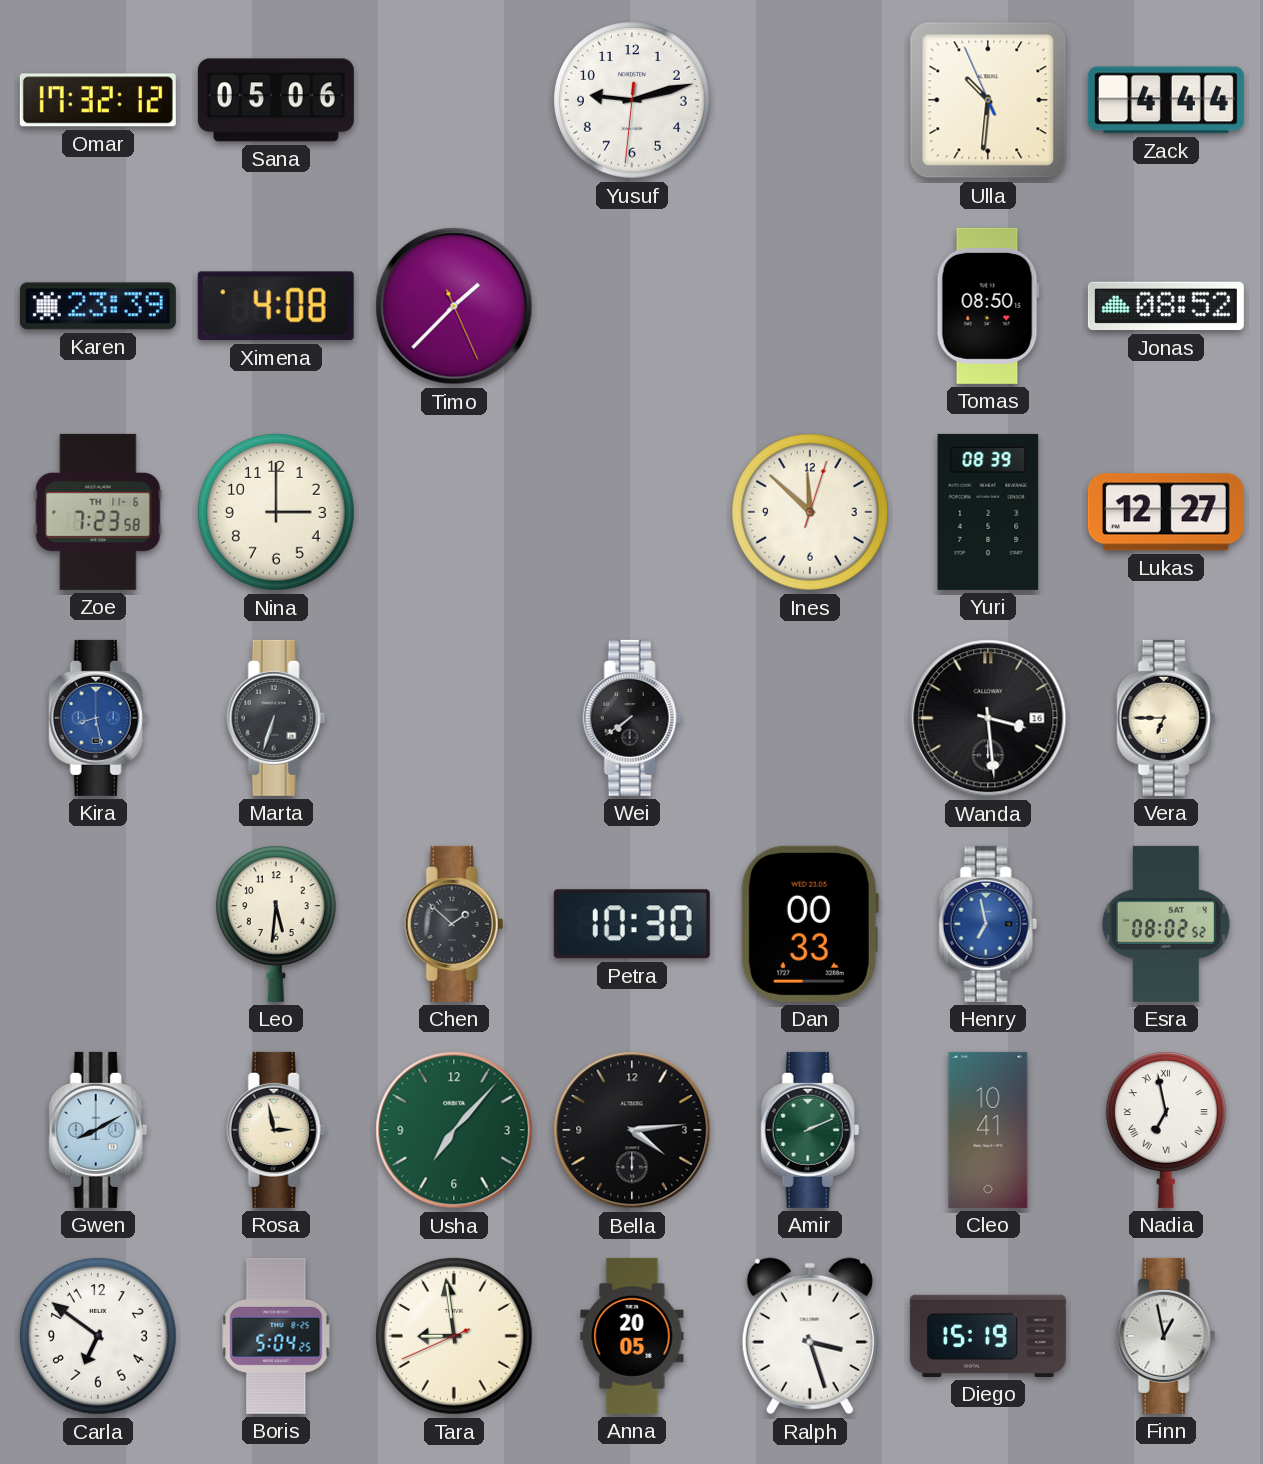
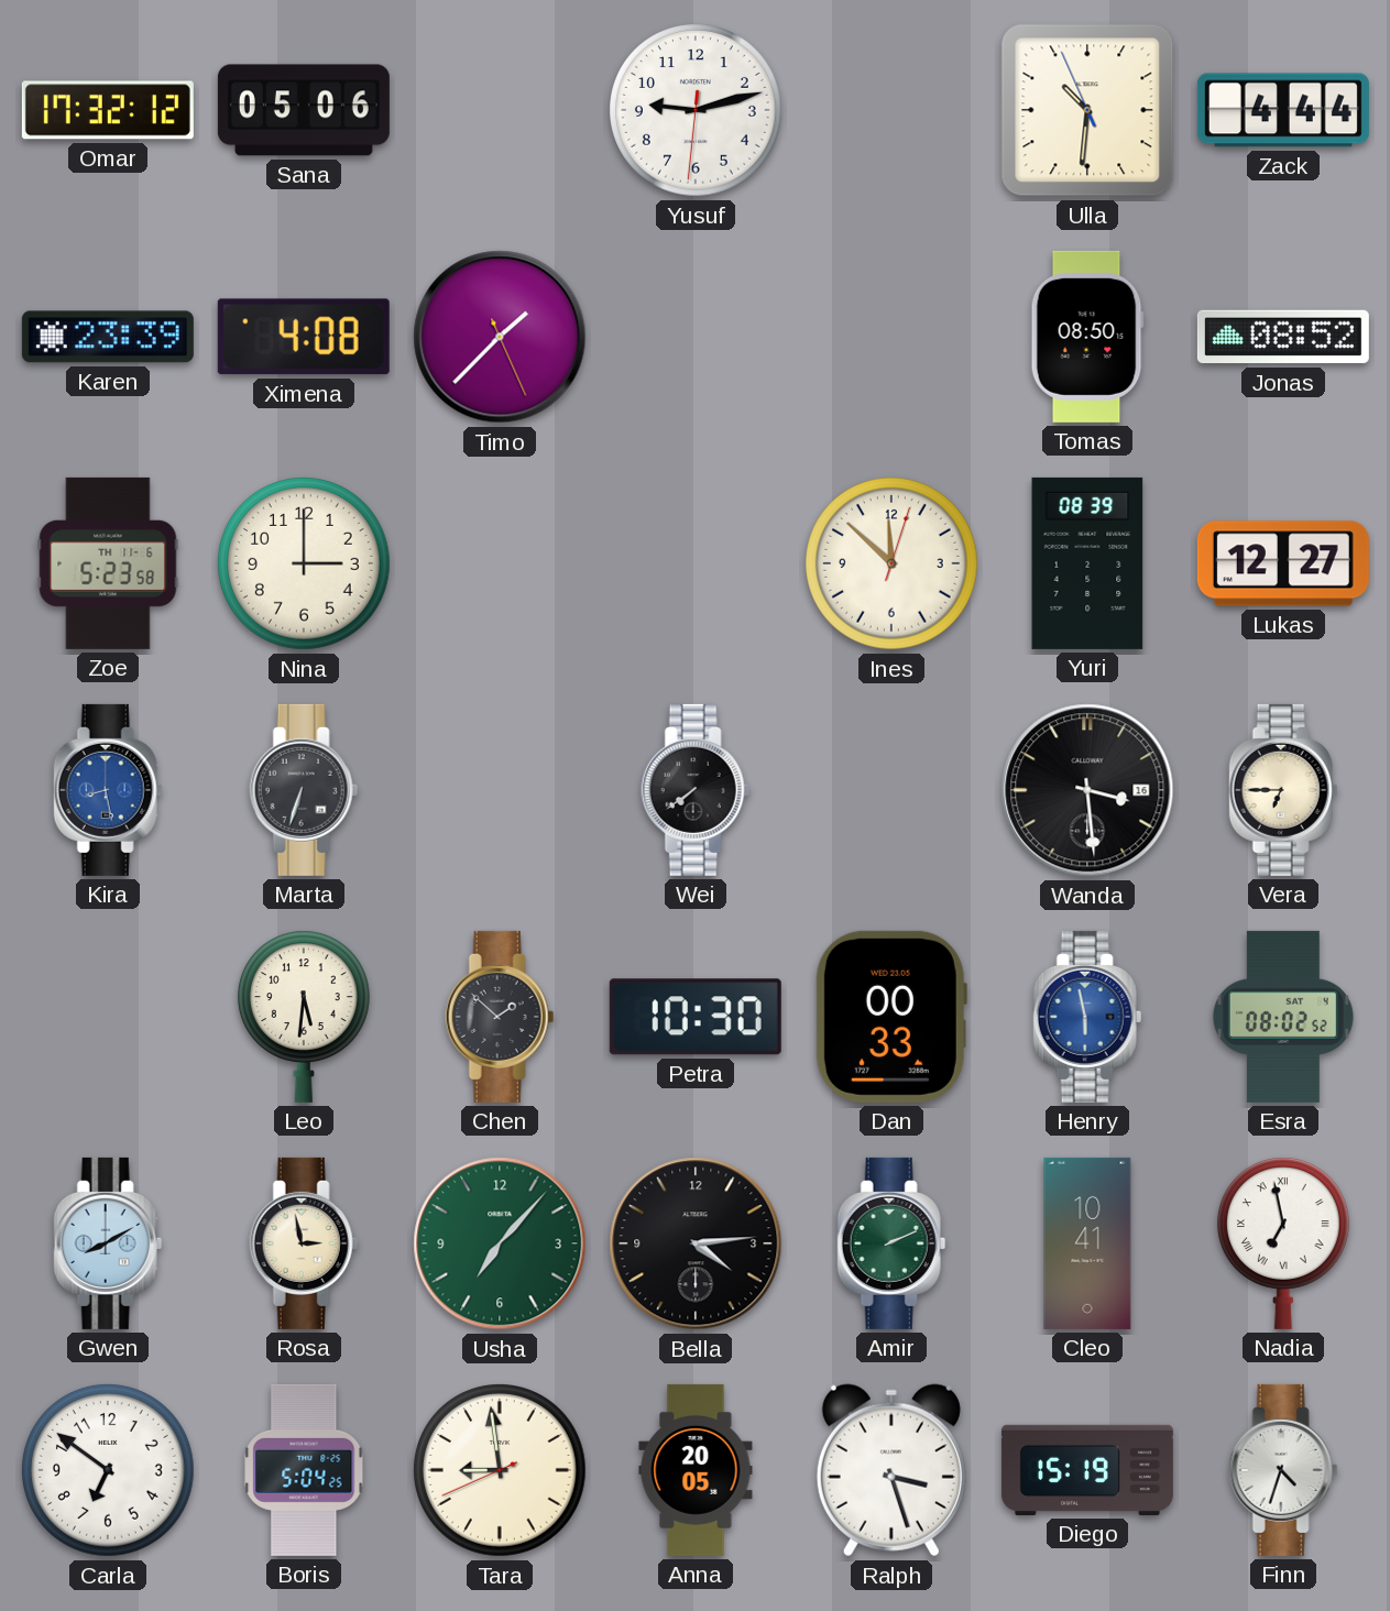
Zoe: 7:23 -> 5:23
Henry: 6:58 -> 5:58
Finn: 12:58 -> 4:33
